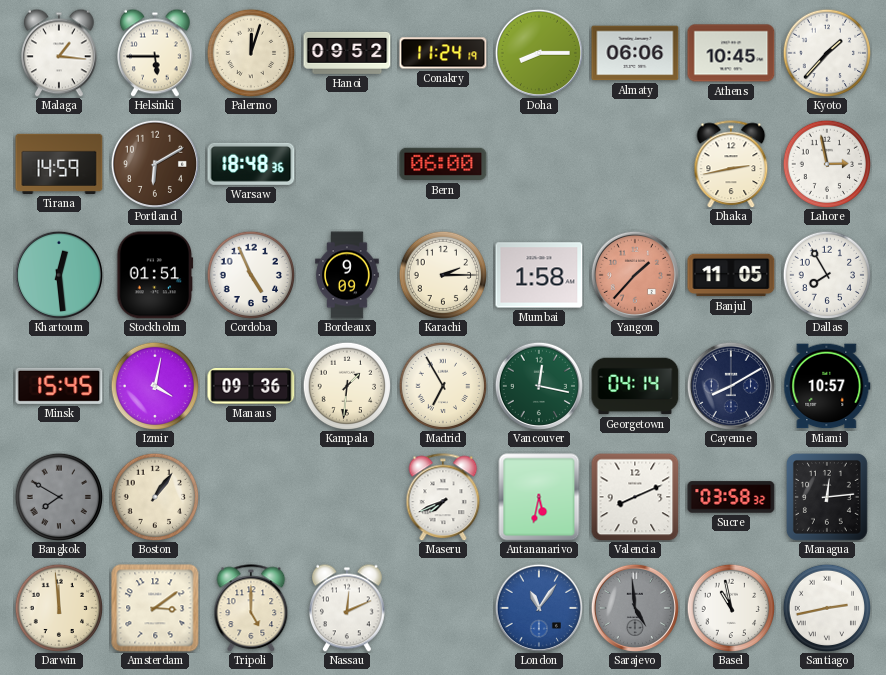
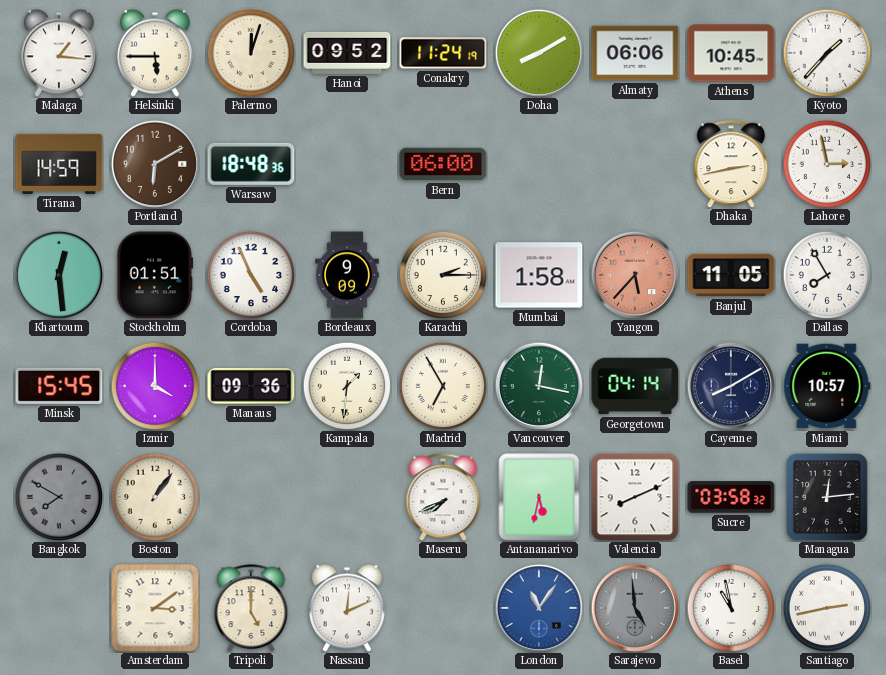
Doha: 8:15 -> 8:10
Yangon: 1:37 -> 5:37
Izmir: 4:02 -> 4:00
Darwin: 11:59 -> none
